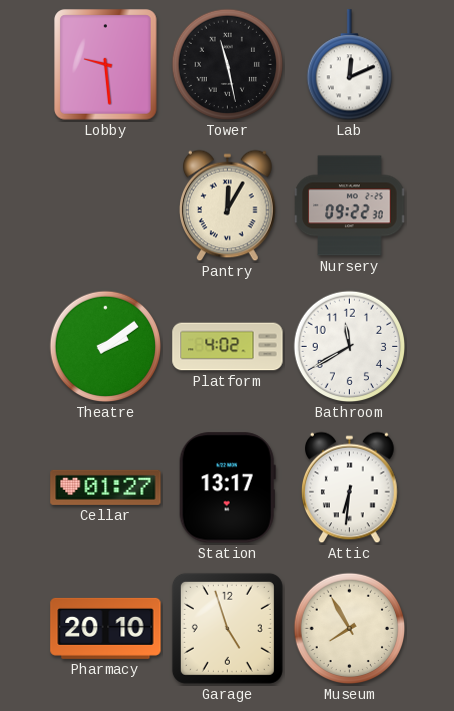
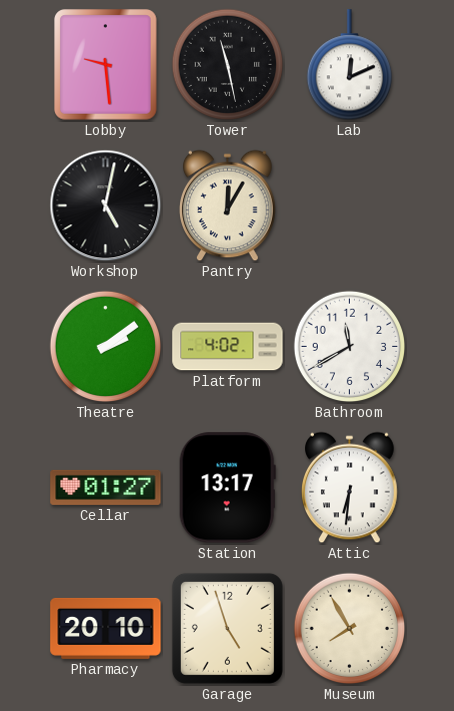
Workshop: none -> 5:02
Nursery: 09:22 -> none
